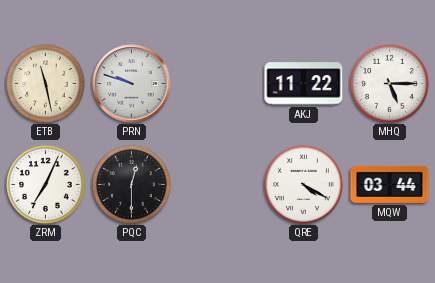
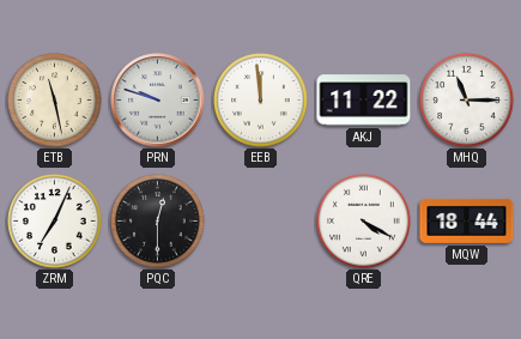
EEB: none -> 11:59
MHQ: 5:15 -> 11:15
MQW: 03:44 -> 18:44
